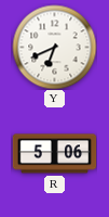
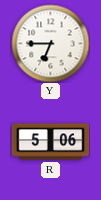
Y: 6:41 -> 6:45
